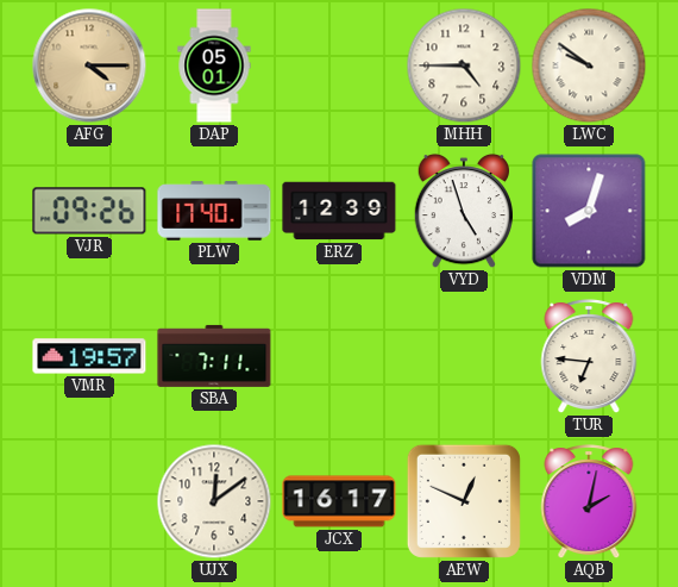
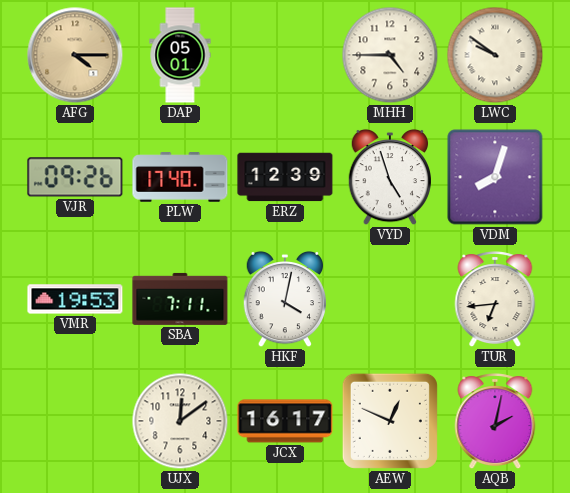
VMR: 19:57 -> 19:53
HKF: none -> 4:02
TUR: 6:46 -> 6:44
